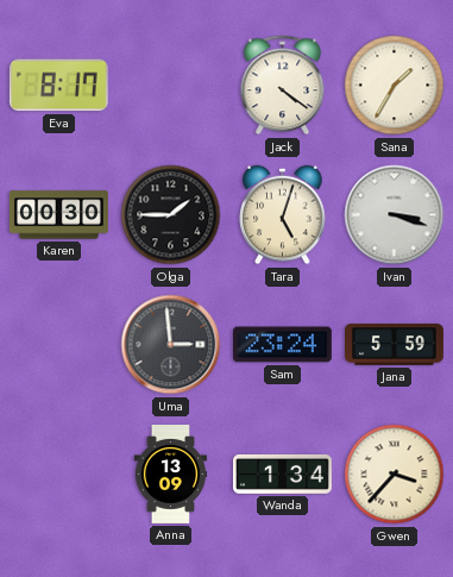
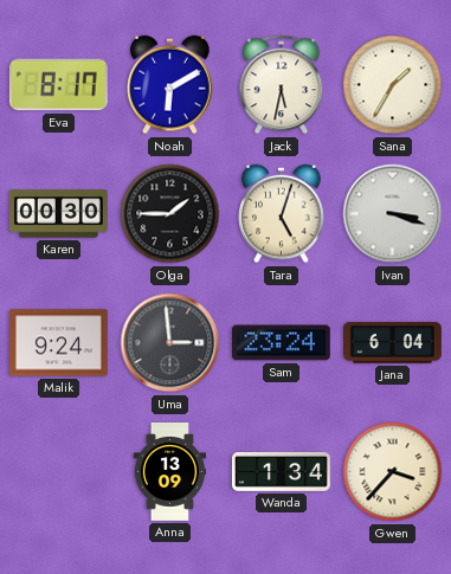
Noah: none -> 6:10
Jack: 4:21 -> 5:32
Malik: none -> 9:24
Jana: 5:59 -> 6:04
